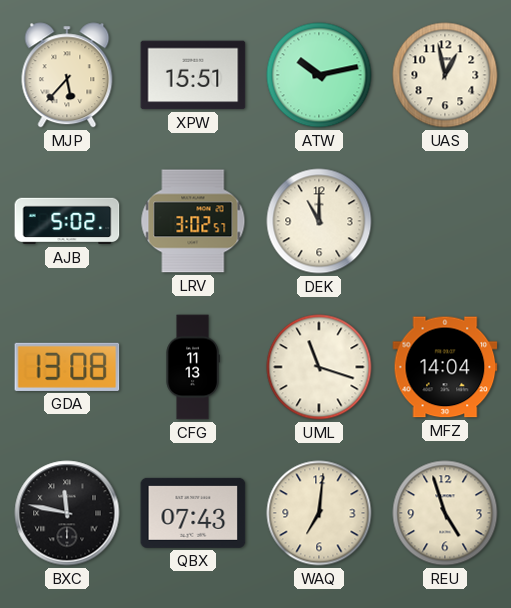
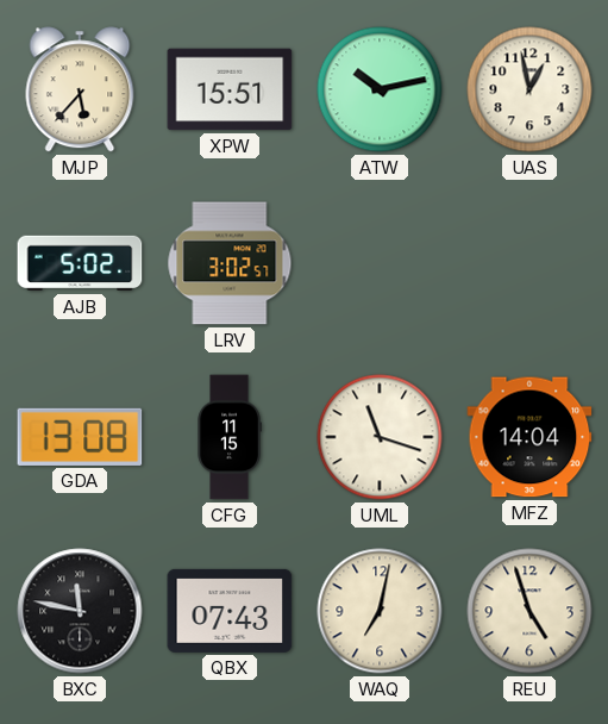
DEK: 11:00 -> none
CFG: 11:13 -> 11:15
WAQ: 7:01 -> 7:02
